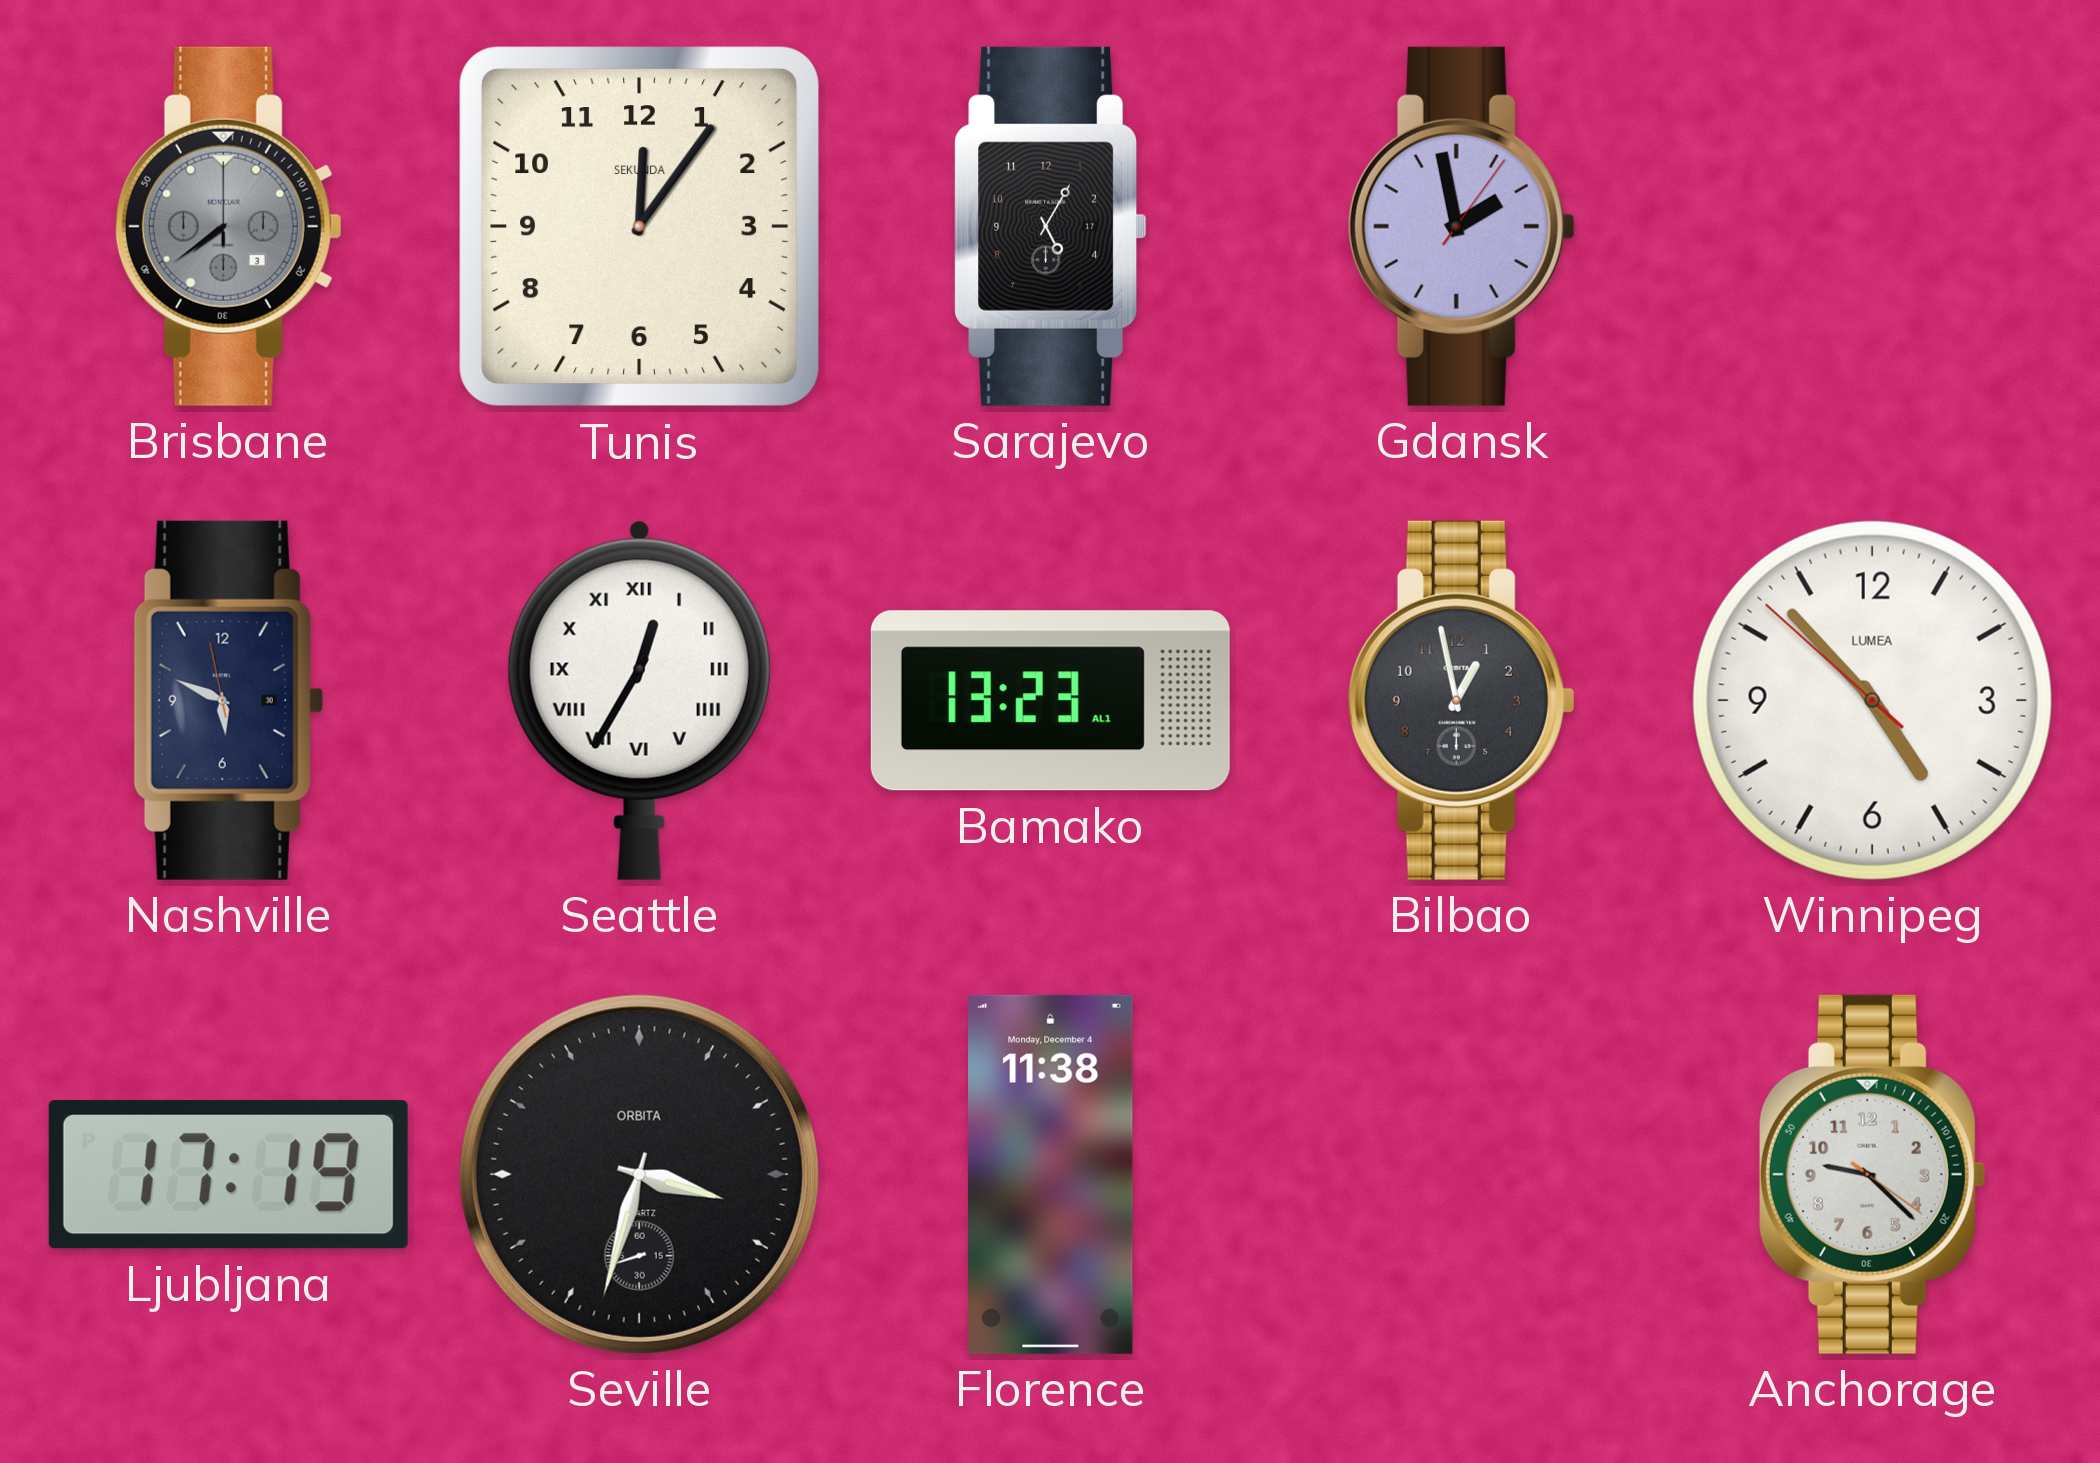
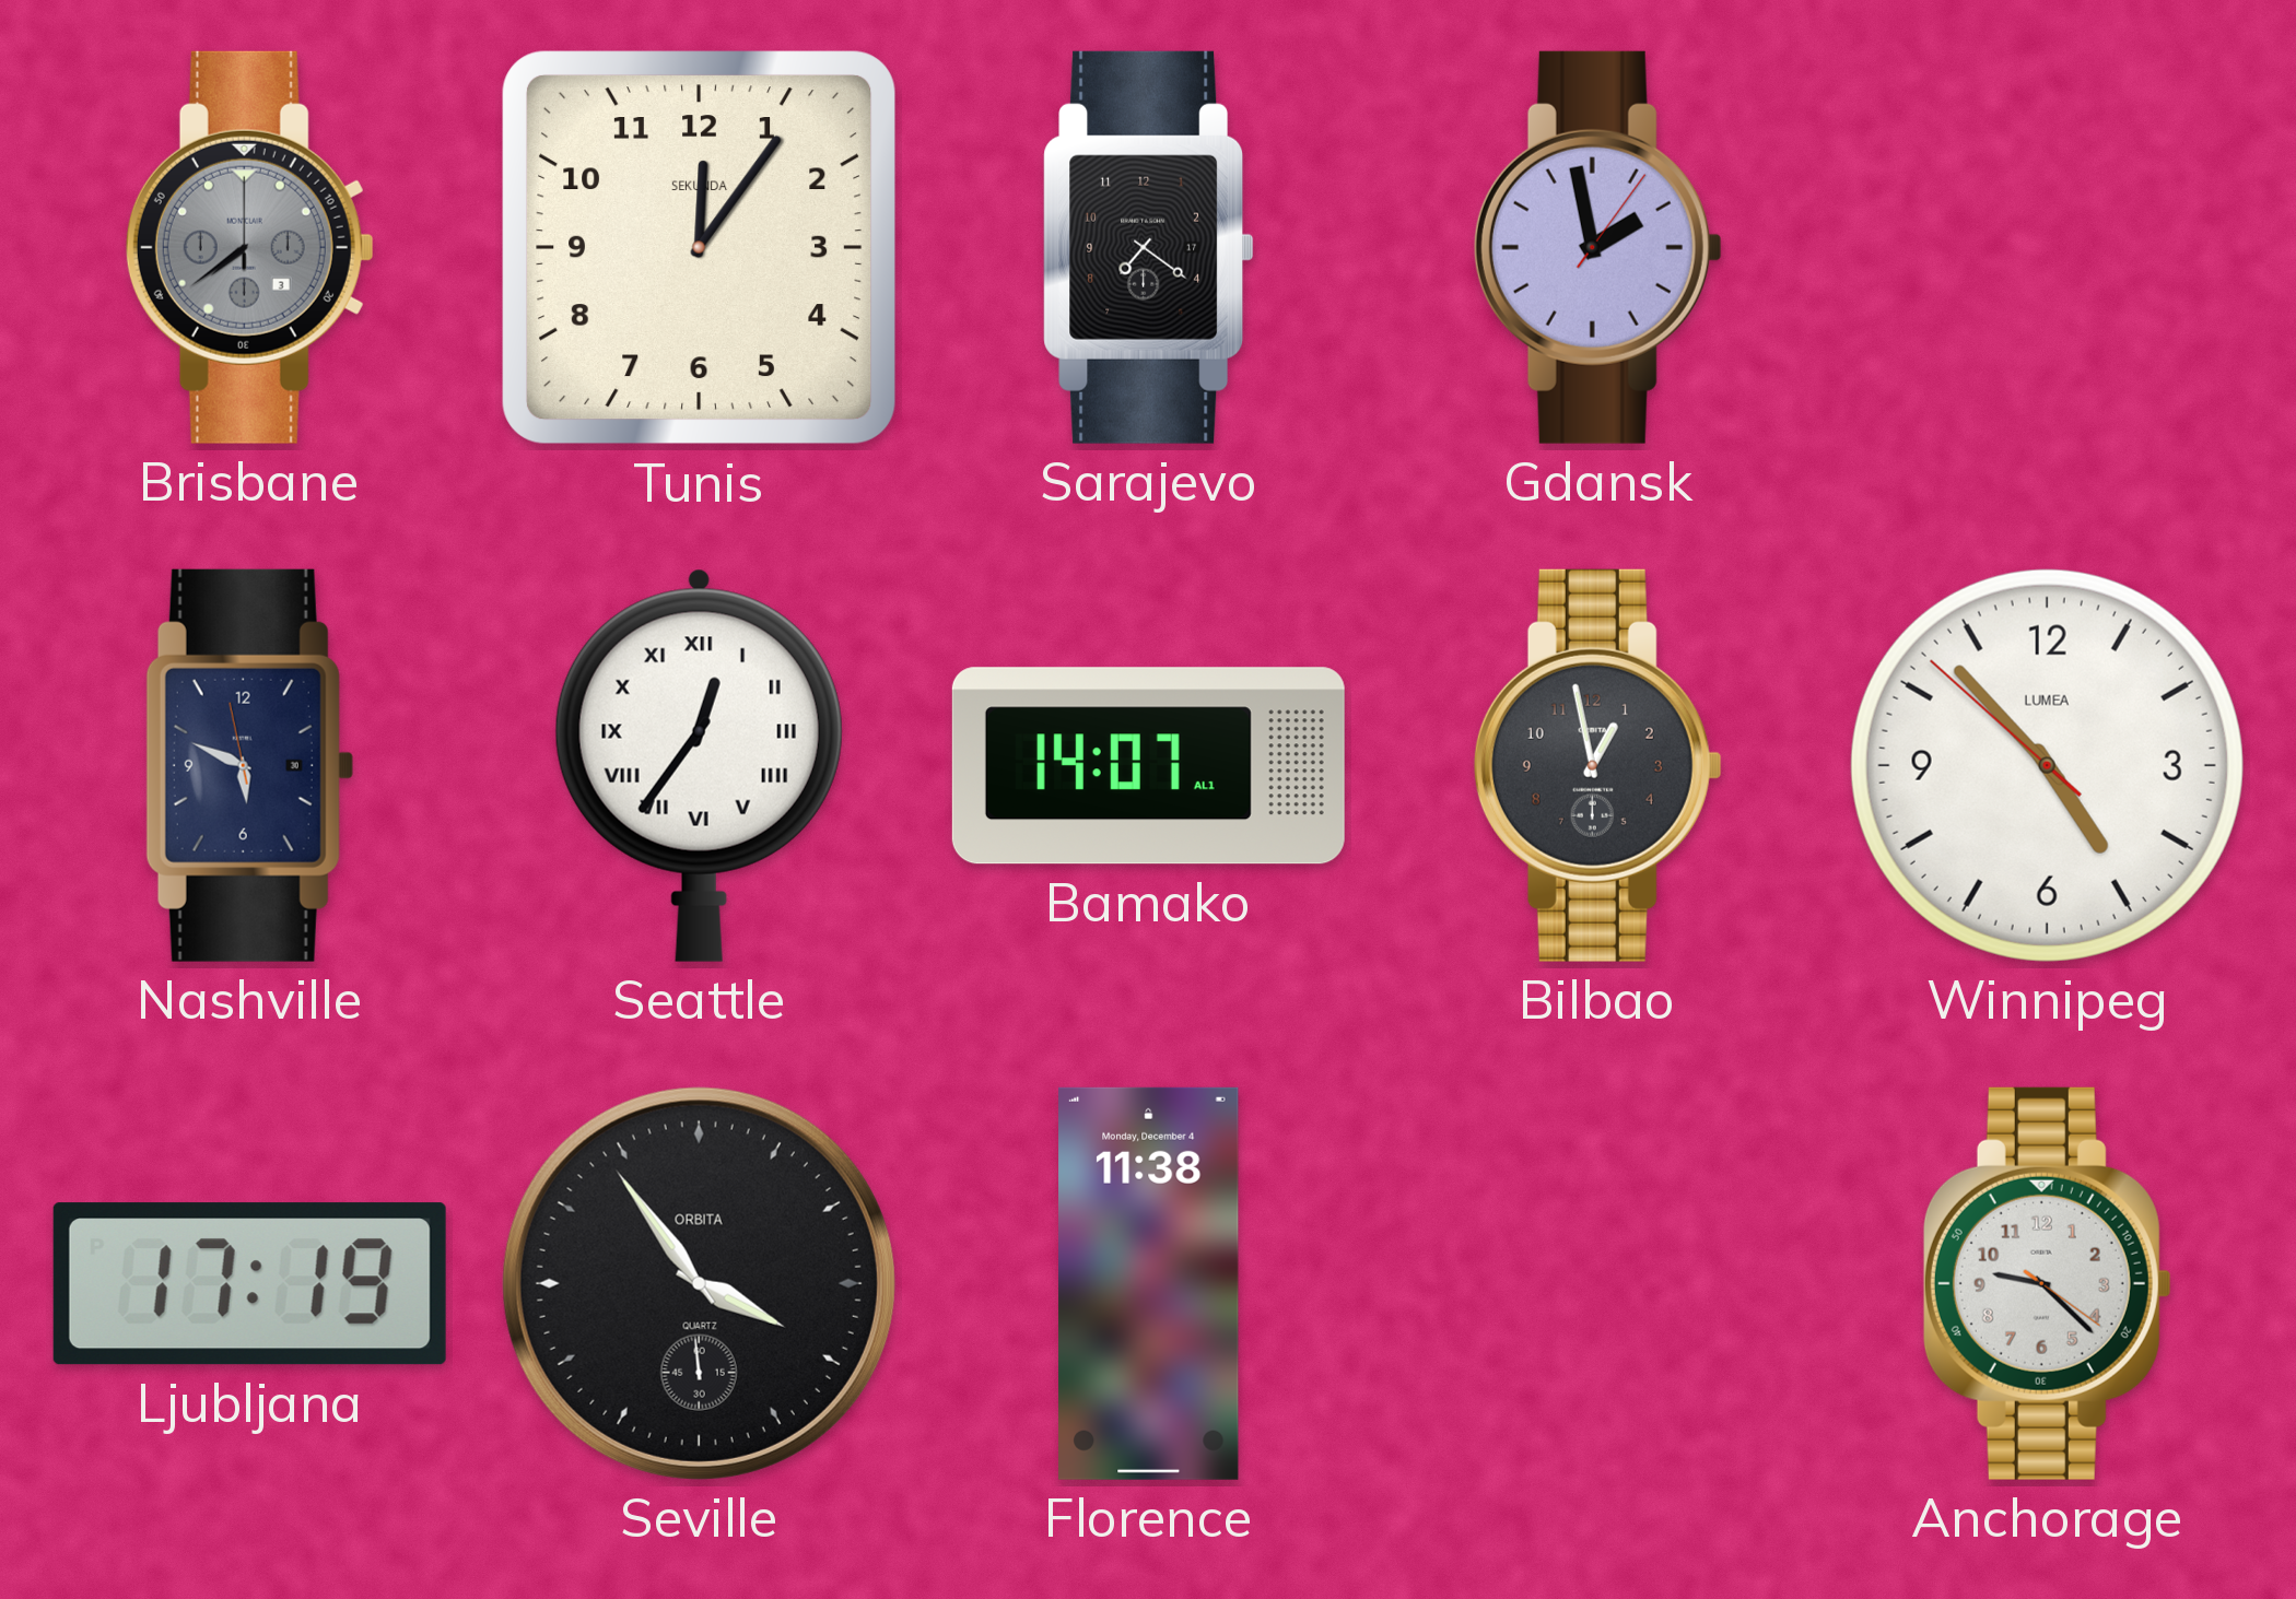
Sarajevo: 5:05 -> 7:21
Seattle: 12:35 -> 12:36
Bamako: 13:23 -> 14:07
Seville: 3:32 -> 3:53
